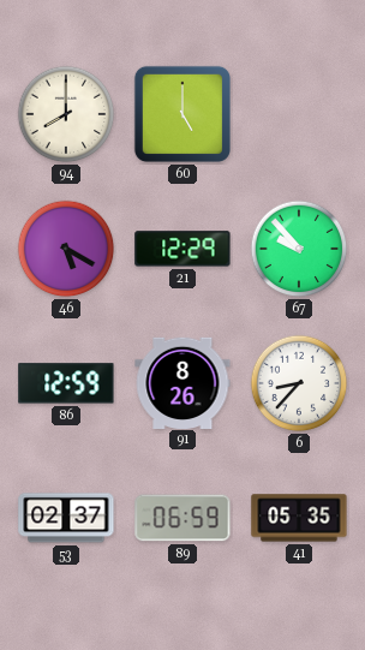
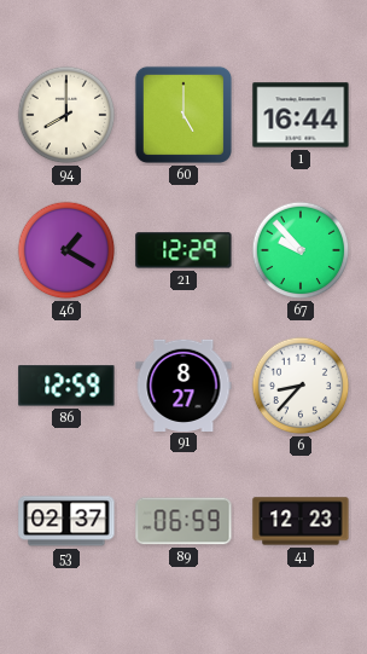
1: none -> 16:44
46: 5:20 -> 1:20
91: 8:26 -> 8:27
41: 05:35 -> 12:23
